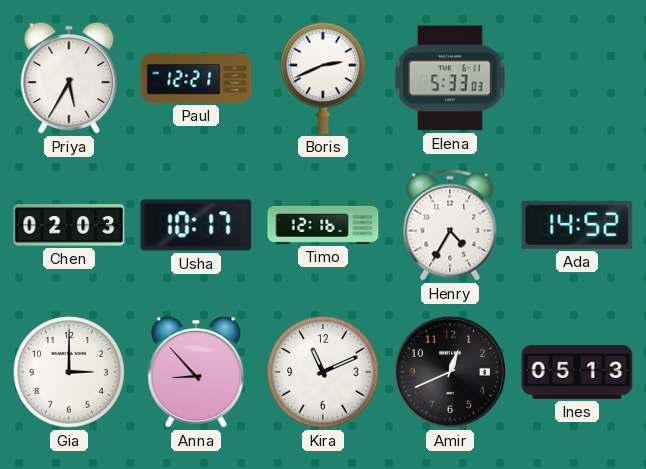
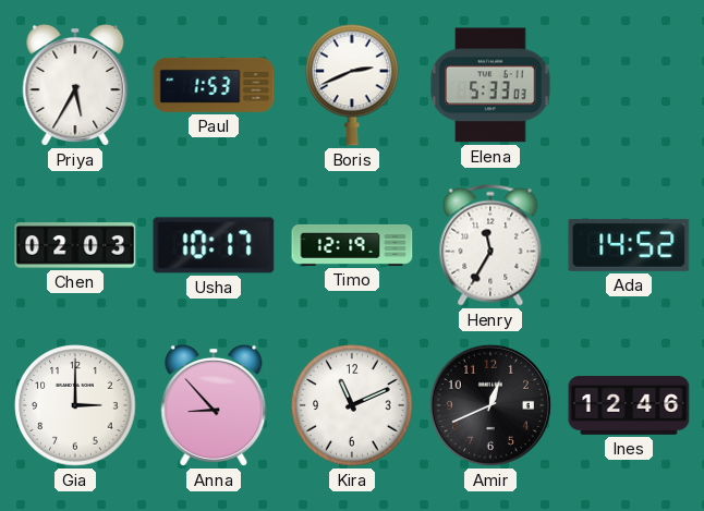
Paul: 12:21 -> 1:53
Timo: 12:16 -> 12:19
Henry: 4:35 -> 11:35
Ines: 05:13 -> 12:46
